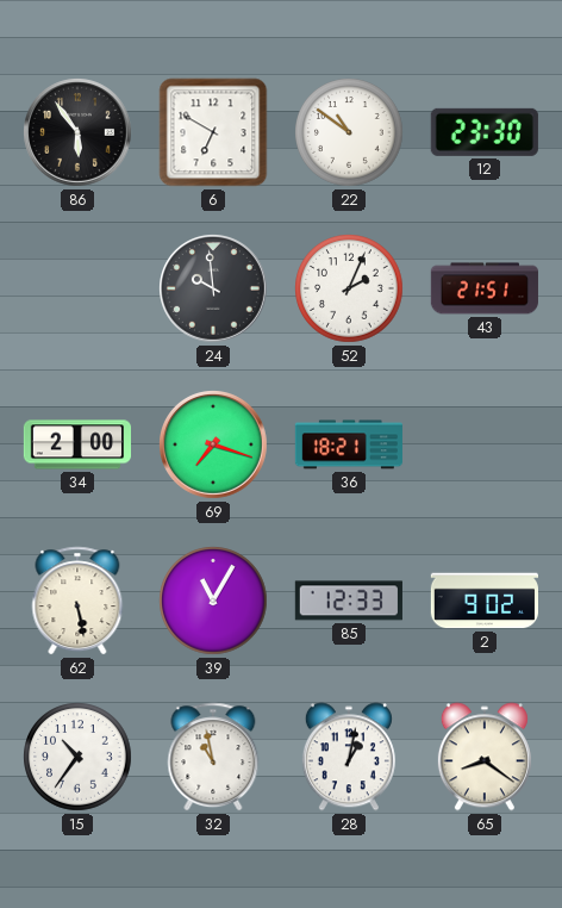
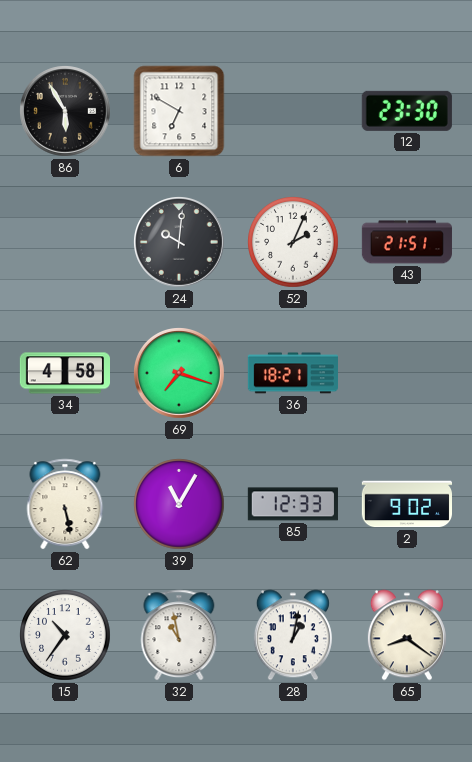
86: 5:54 -> 5:55
22: 10:51 -> none
24: 9:59 -> 10:01
34: 2:00 -> 4:58
